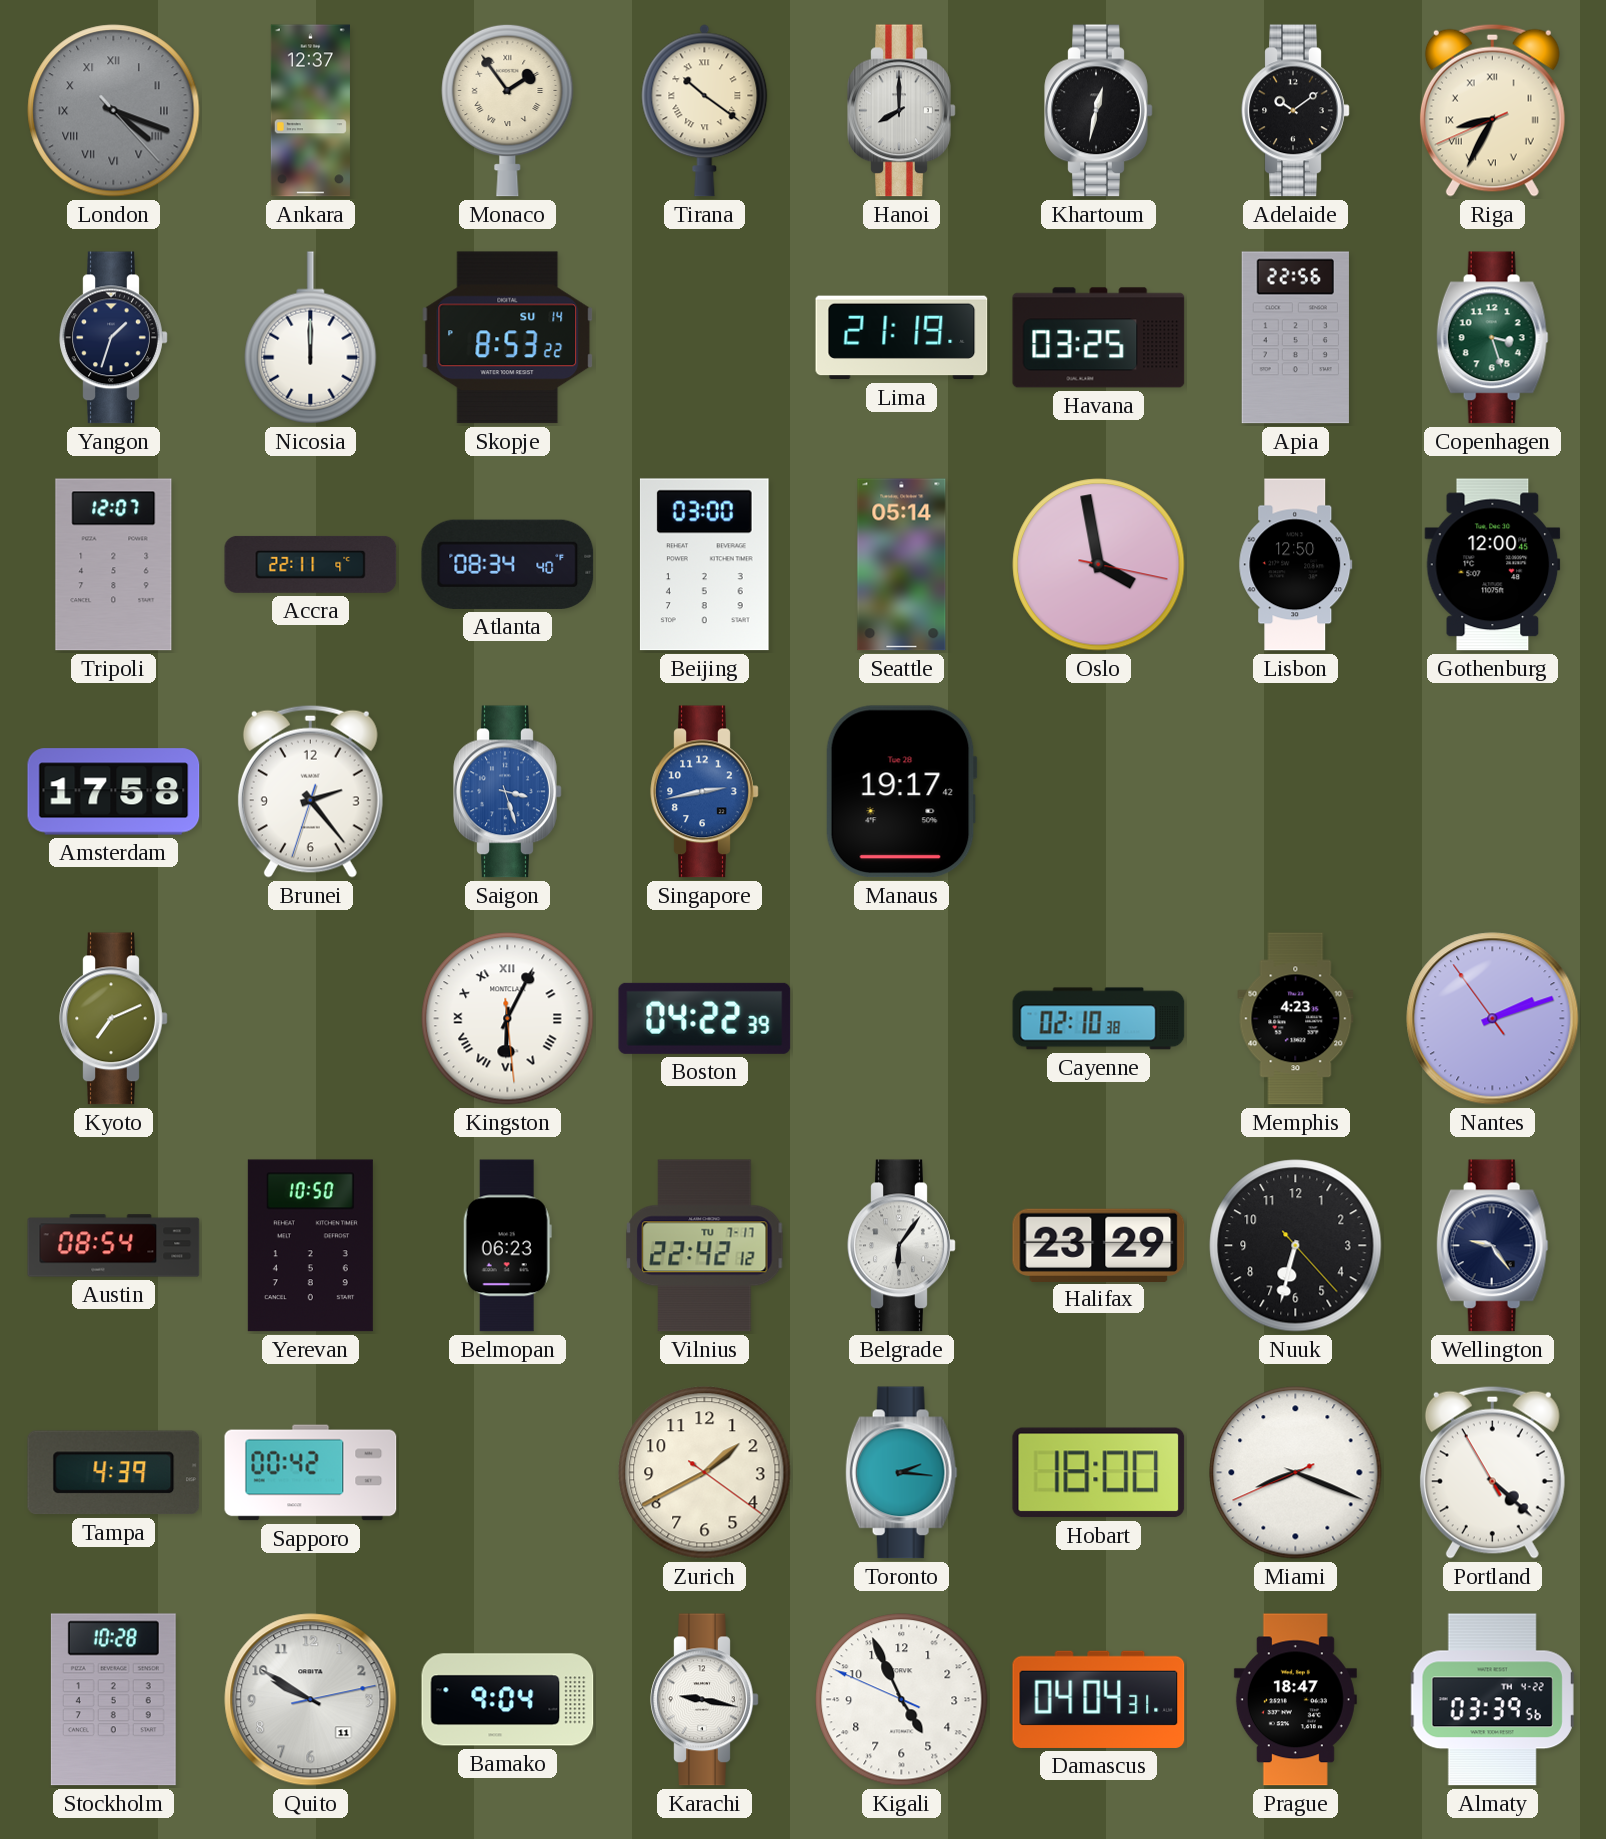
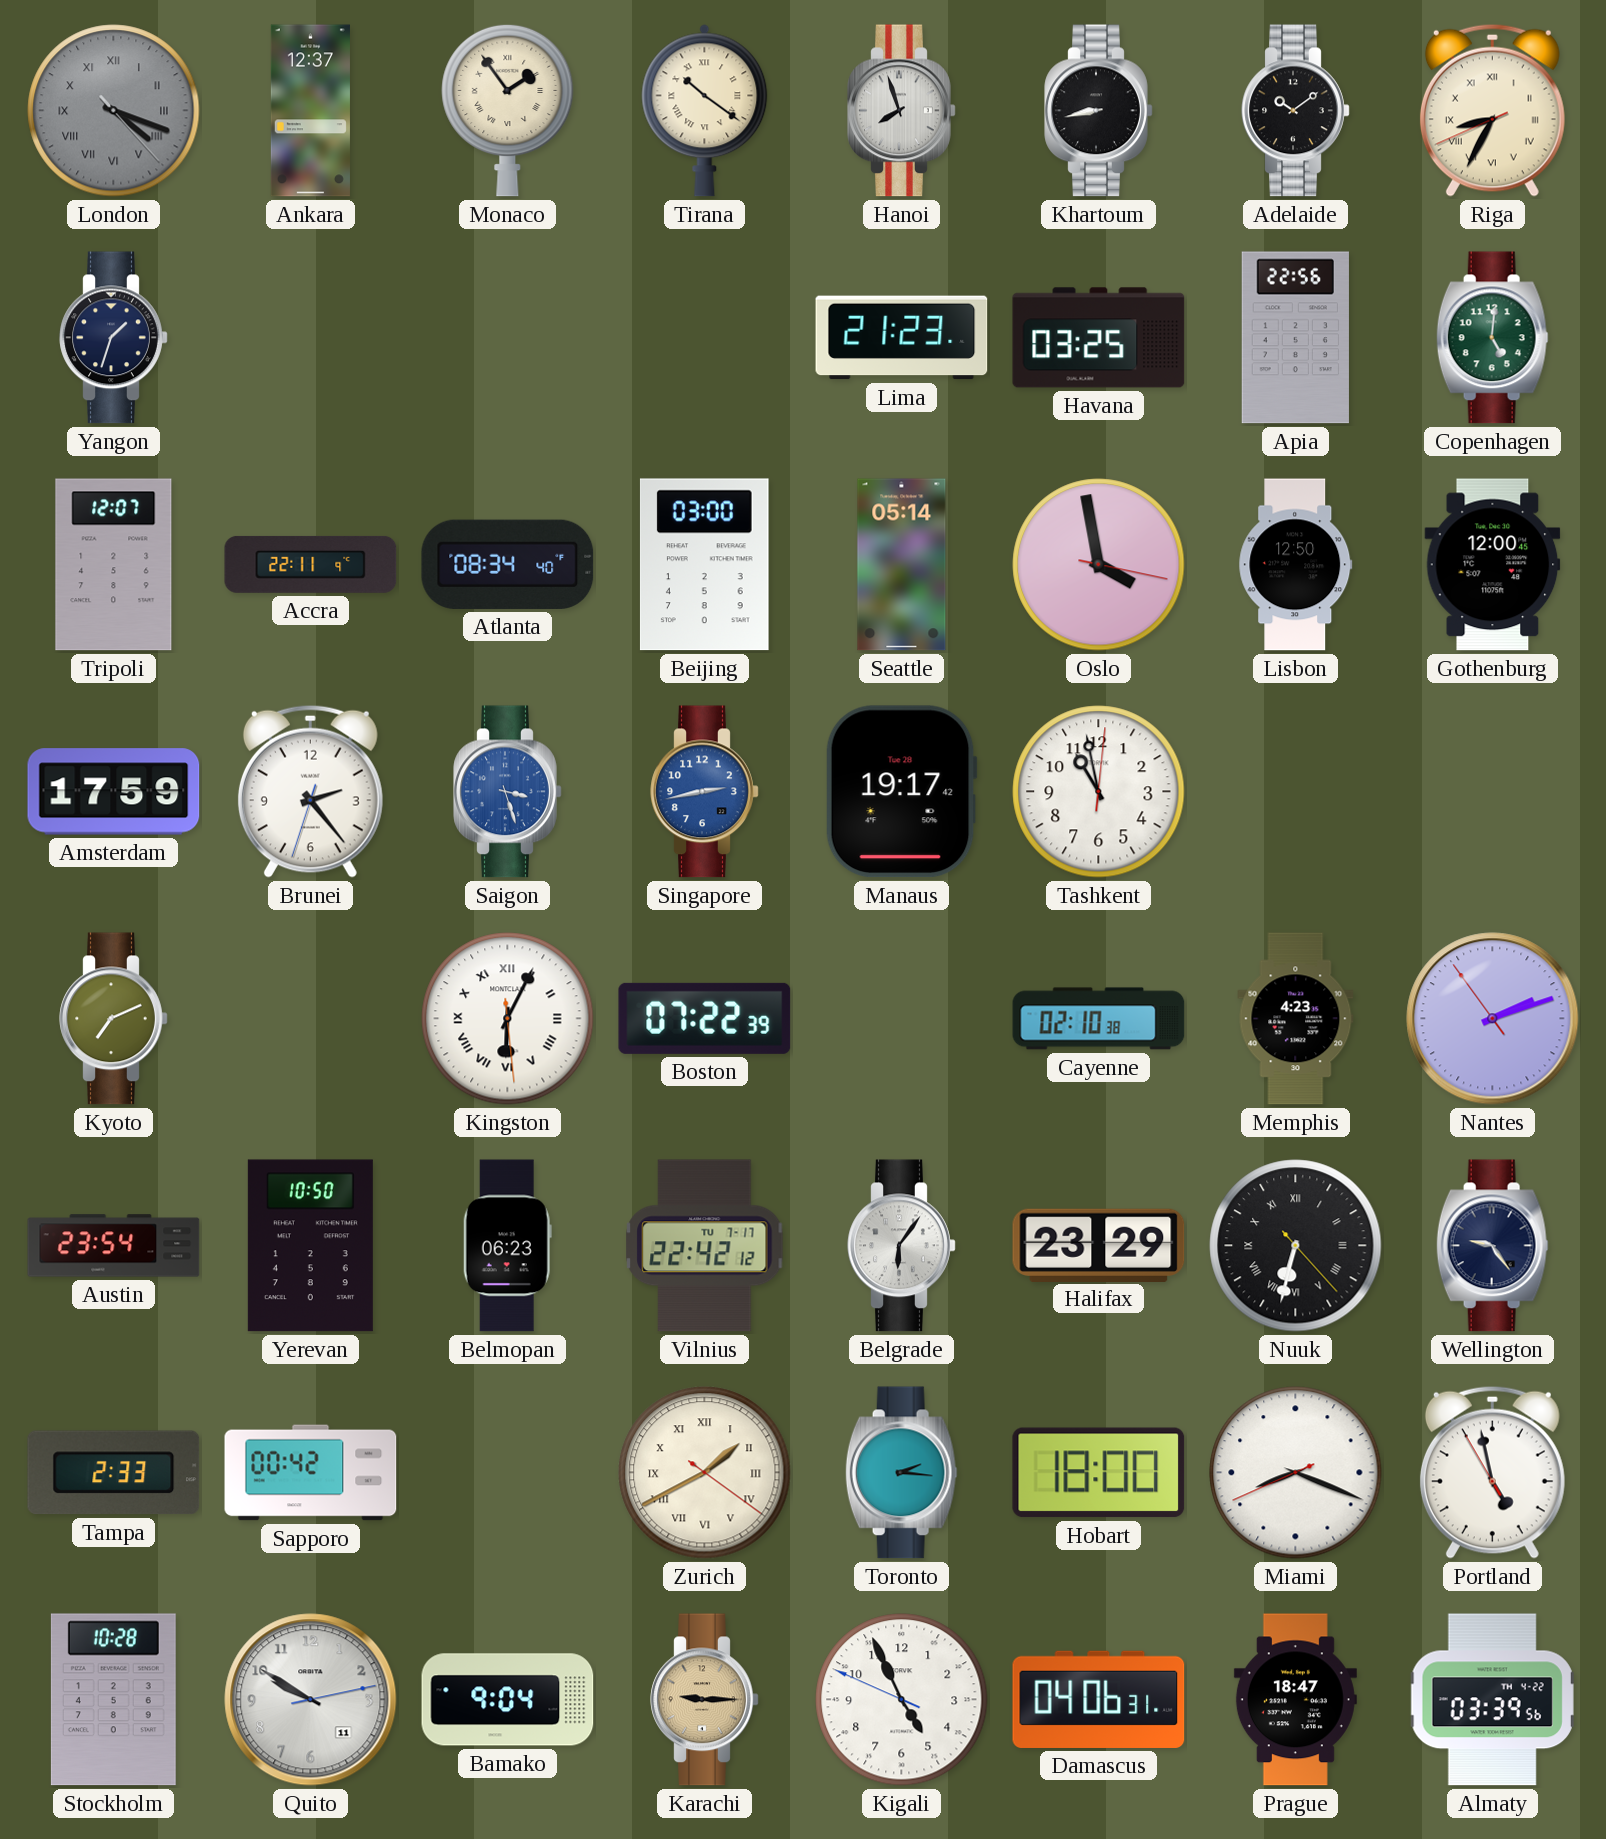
Hanoi: 8:00 -> 7:57
Khartoum: 12:32 -> 8:43
Nicosia: 12:00 -> none
Skopje: 8:53 -> none
Lima: 21:19 -> 21:23
Copenhagen: 3:27 -> 5:01
Amsterdam: 17:58 -> 17:59
Tashkent: none -> 10:58
Boston: 04:22 -> 07:22
Austin: 08:54 -> 23:54
Nuuk numerals: Arabic -> Roman
Tampa: 4:39 -> 2:33
Zurich numerals: Arabic -> Roman
Portland: 4:21 -> 4:57
Karachi: 9:17 -> 9:15
Karachi dial: white -> champagne
Damascus: 04:04 -> 04:06
